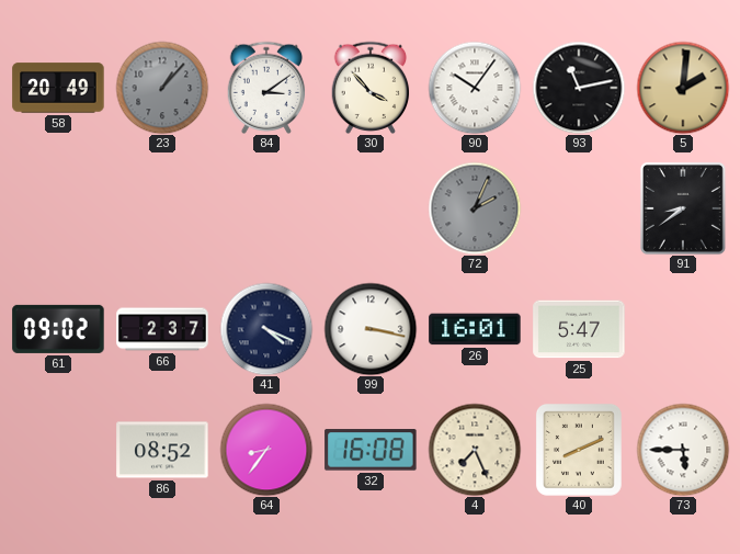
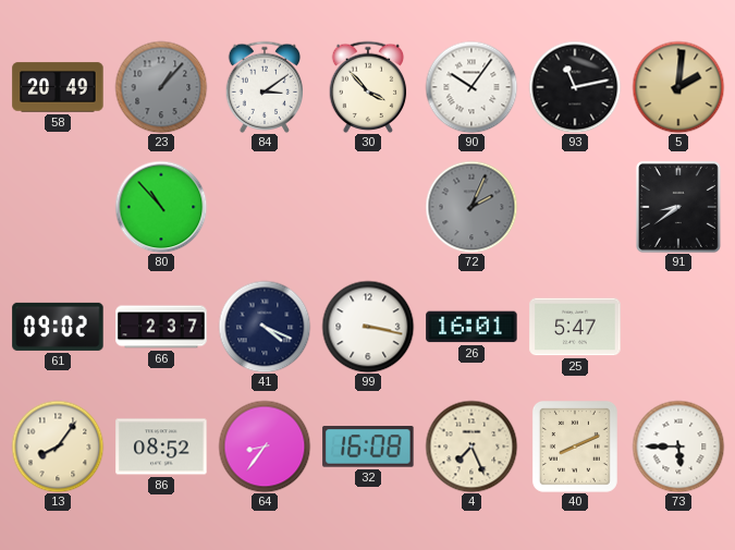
80: none -> 10:53
13: none -> 8:06
